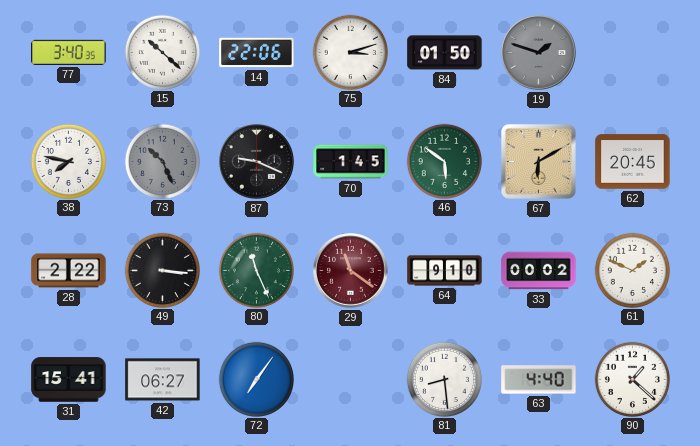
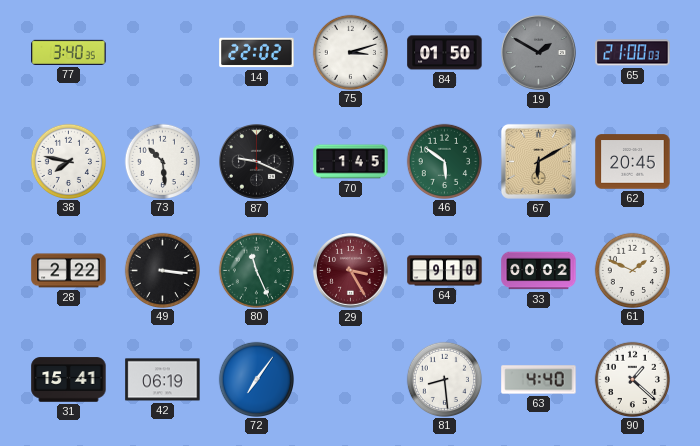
15: 10:22 -> none
14: 22:06 -> 22:02
19: 1:48 -> 1:50
65: none -> 21:00
73: 10:26 -> 10:29
73 dial: grey -> white
29: 11:21 -> 3:25
42: 06:27 -> 06:19
